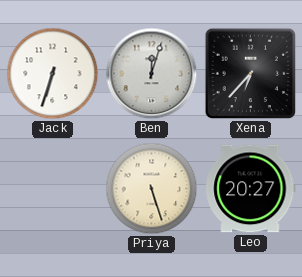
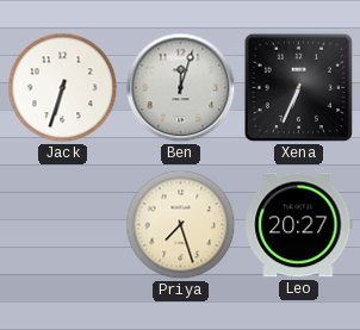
Xena: 6:37 -> 6:34
Priya: 5:27 -> 7:27
